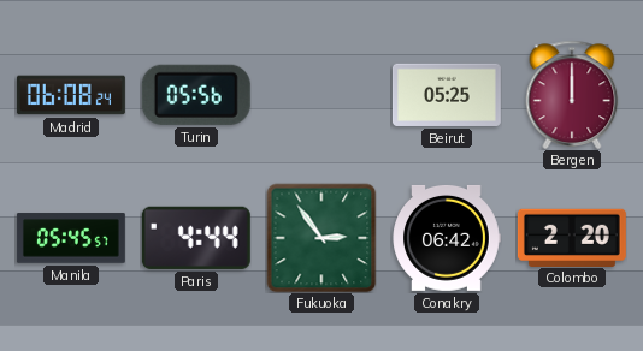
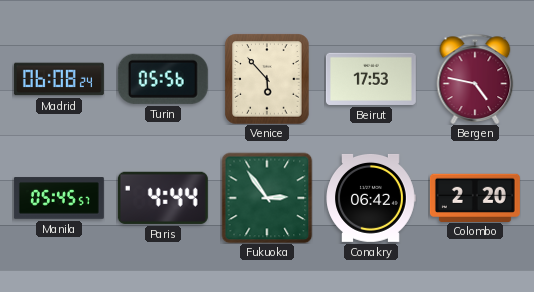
Venice: none -> 5:53
Beirut: 05:25 -> 17:53
Bergen: 12:00 -> 4:47
